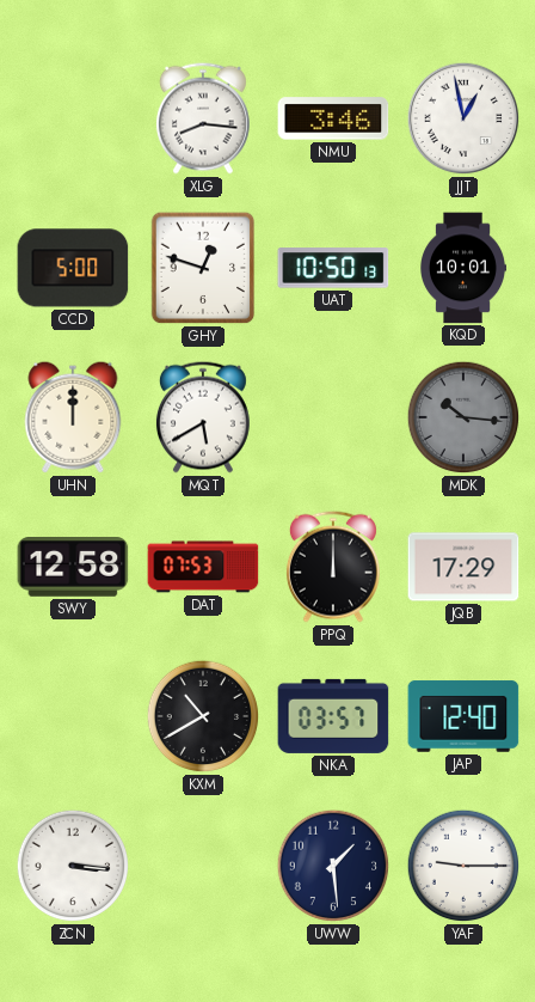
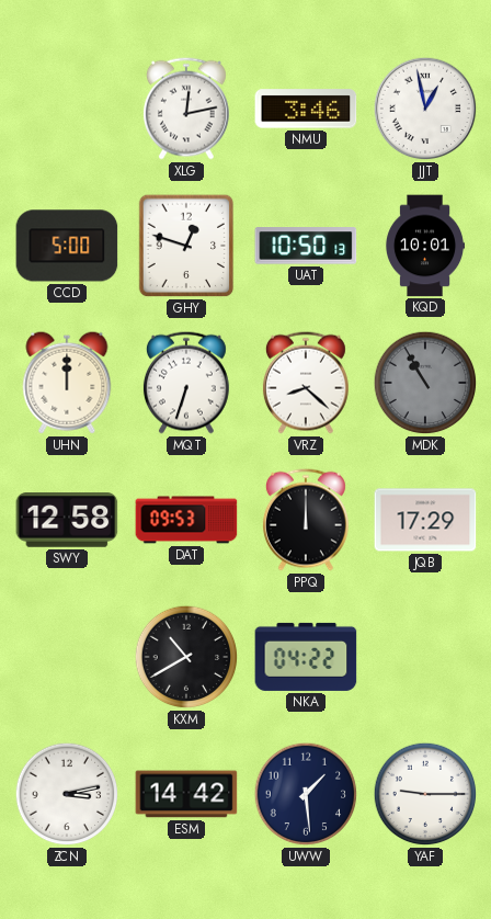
XLG: 8:16 -> 12:13
MQT: 5:40 -> 6:33
VRZ: none -> 8:22
MDK: 10:16 -> 10:55
DAT: 07:53 -> 09:53
NKA: 03:57 -> 04:22
JAP: 12:40 -> none
ZCN: 3:16 -> 3:13
ESM: none -> 14:42
